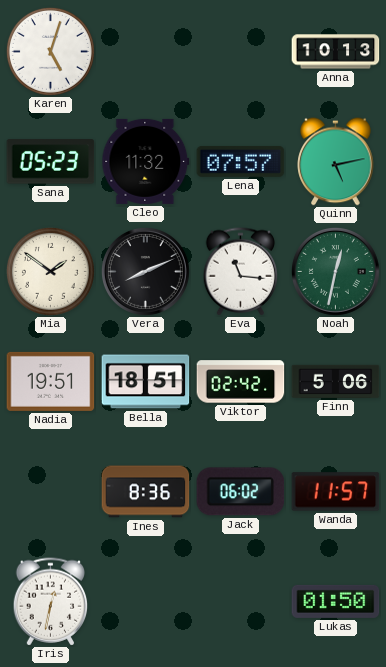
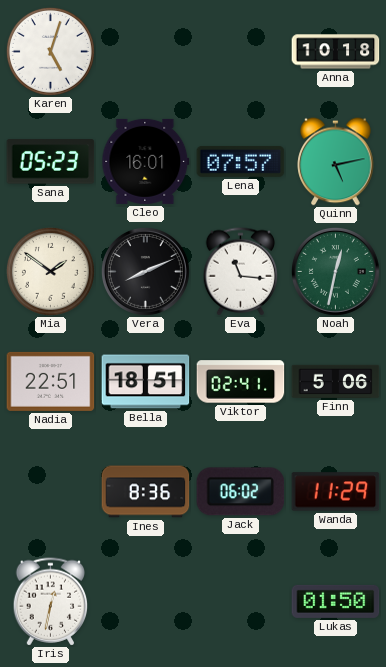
Anna: 10:13 -> 10:18
Cleo: 11:32 -> 16:01
Nadia: 19:51 -> 22:51
Viktor: 02:42 -> 02:41
Wanda: 11:57 -> 11:29
